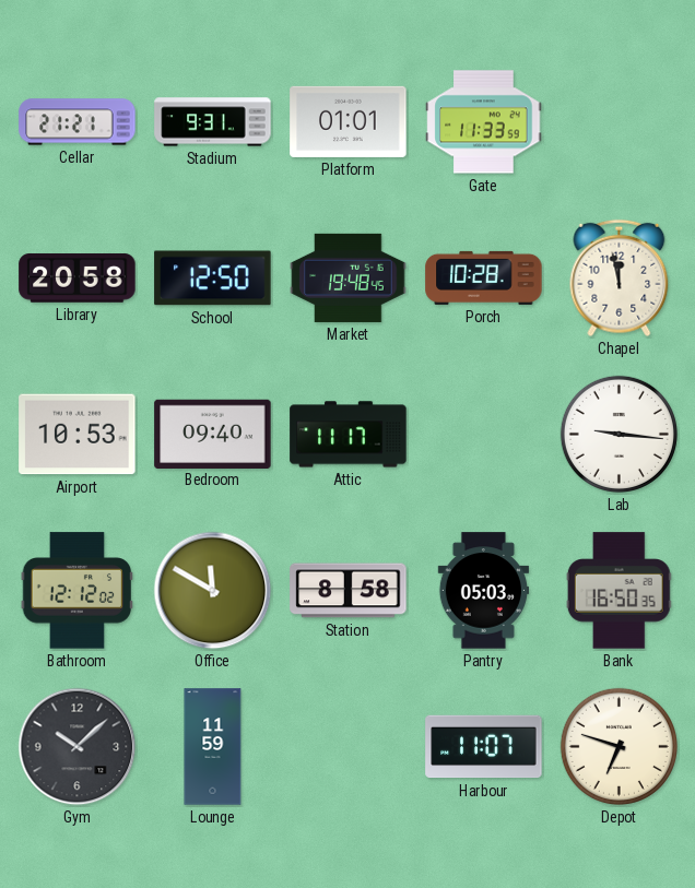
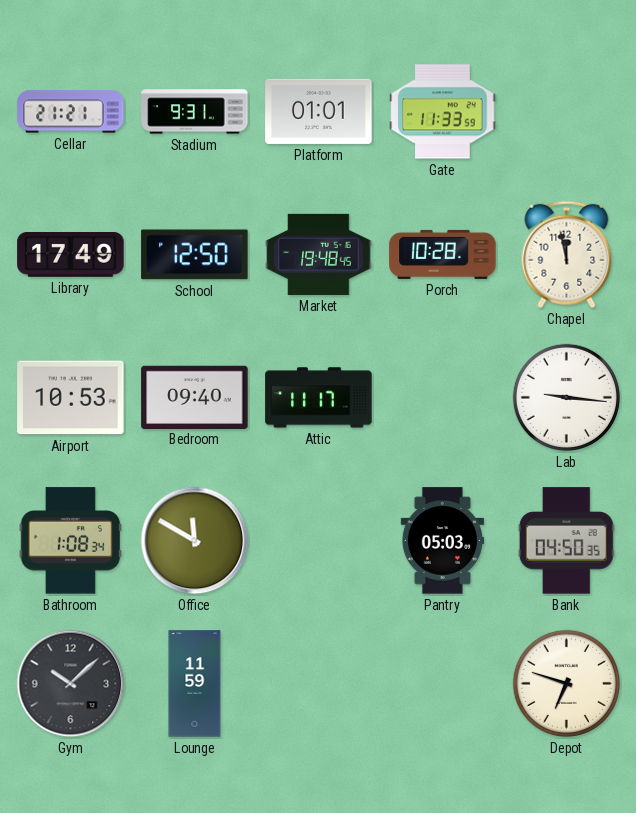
Library: 20:58 -> 17:49
Bathroom: 12:12 -> 1:08
Station: 8:58 -> none
Bank: 16:50 -> 04:50
Harbour: 11:07 -> none
